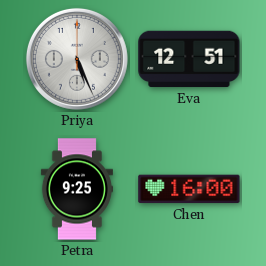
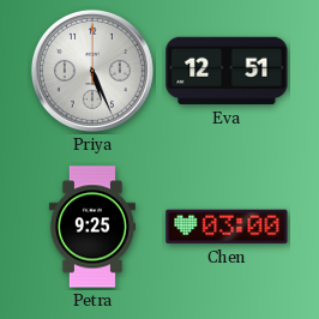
Chen: 16:00 -> 03:00
